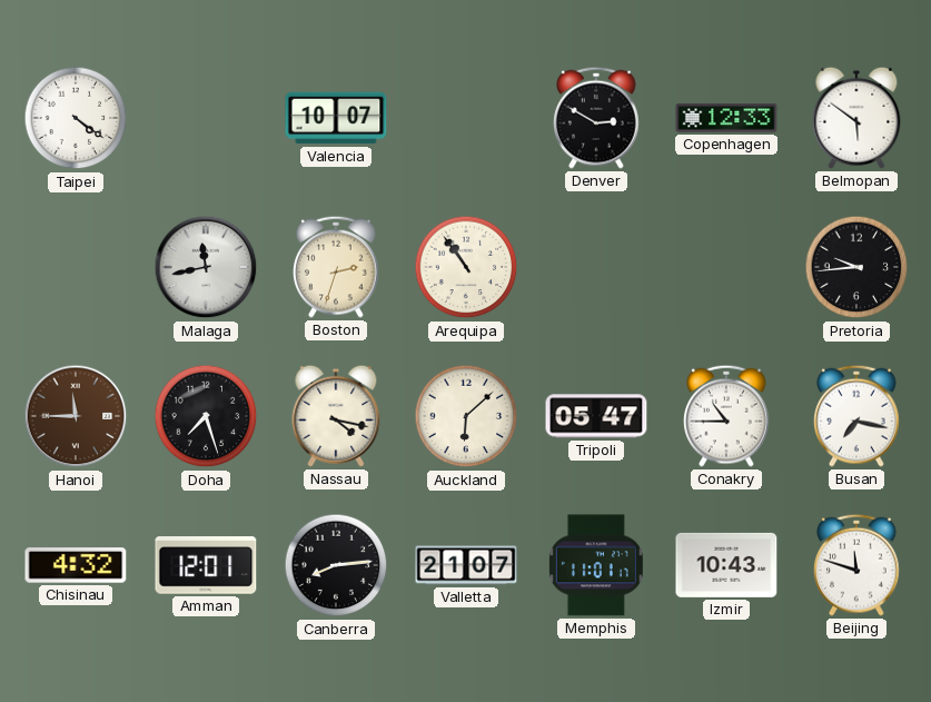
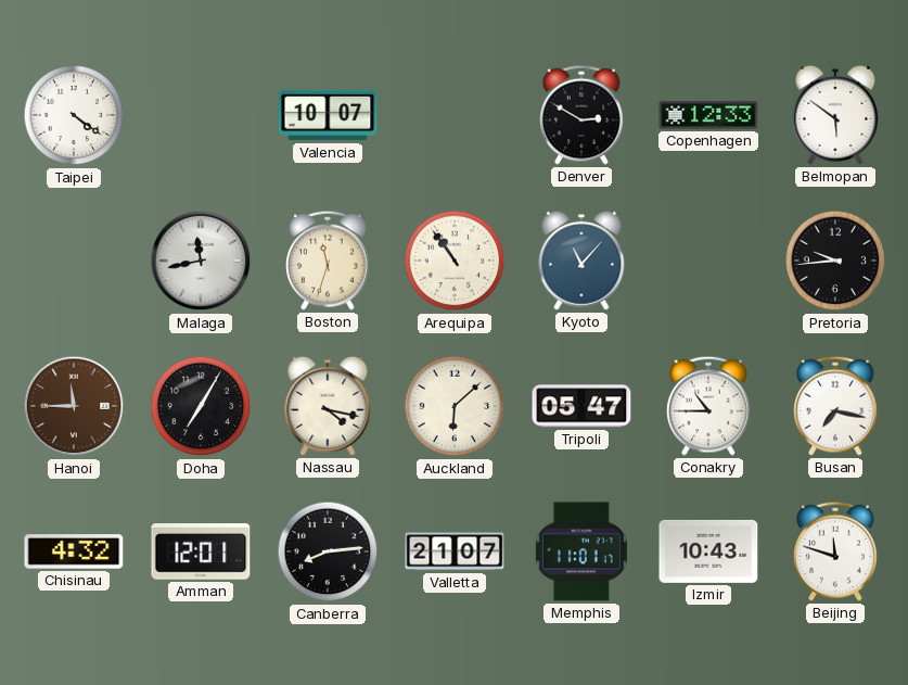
Boston: 2:33 -> 11:33
Kyoto: none -> 11:07
Doha: 7:27 -> 7:05
